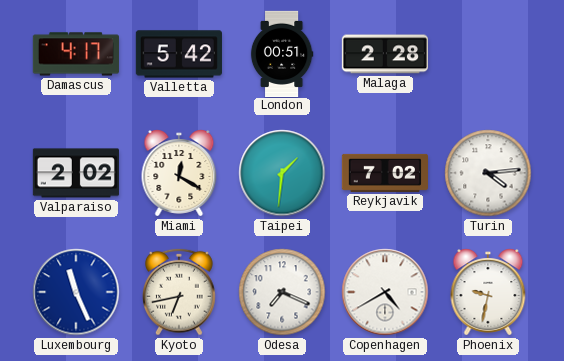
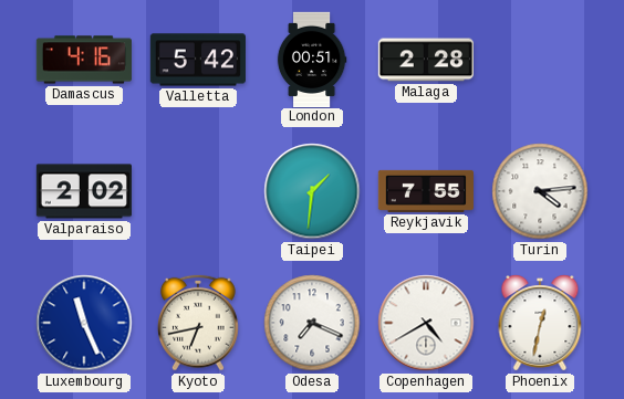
Damascus: 4:17 -> 4:16
Miami: 12:20 -> none
Reykjavik: 7:02 -> 7:55
Phoenix: 9:32 -> 12:32
